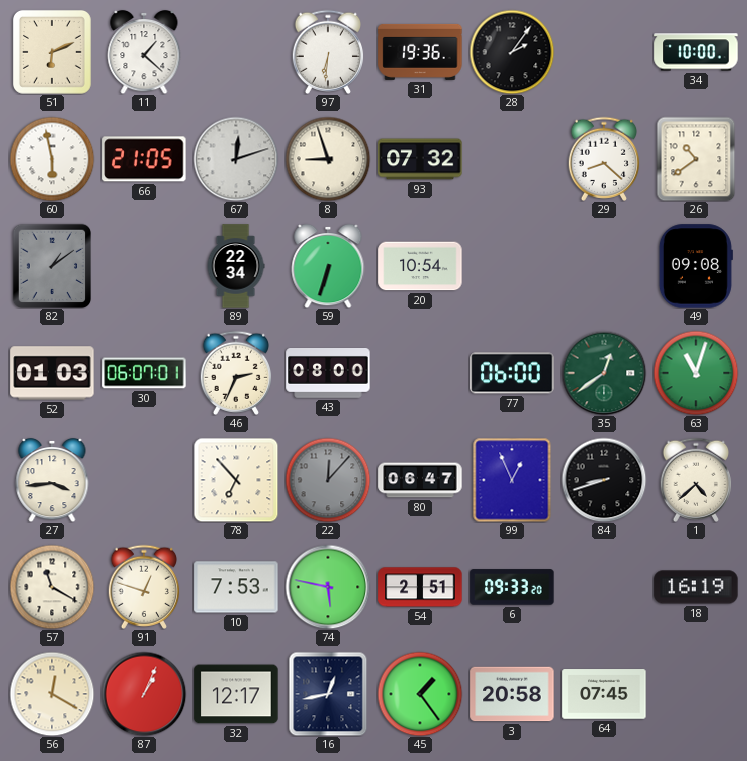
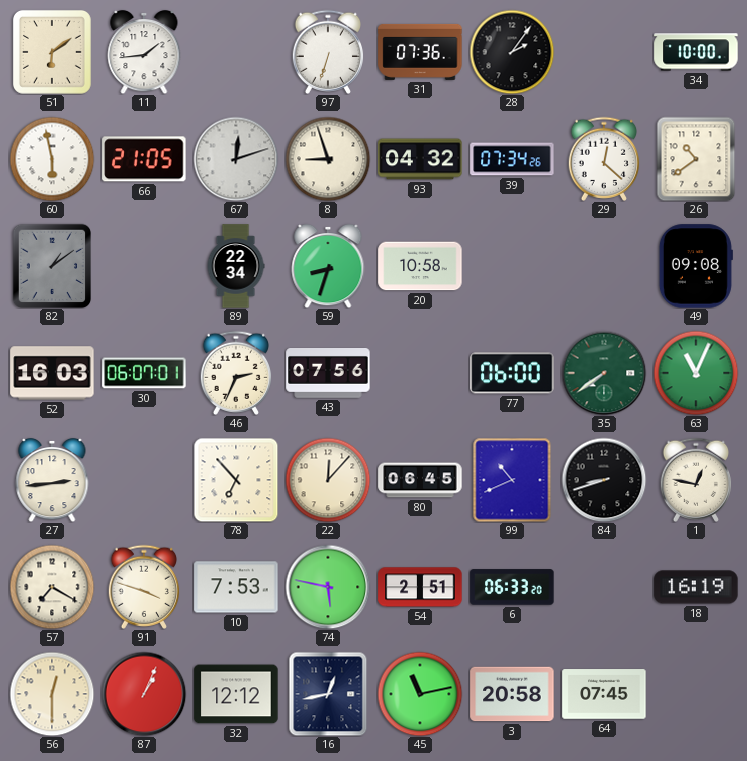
51: 6:11 -> 6:09
11: 1:22 -> 1:44
97: 6:31 -> 6:33
31: 19:36 -> 07:36
93: 07:32 -> 04:32
39: none -> 07:34
29: 8:22 -> 12:22
59: 6:33 -> 8:33
20: 10:54 -> 10:58
52: 01:03 -> 16:03
43: 08:00 -> 07:56
35: 12:39 -> 7:39
63: 11:03 -> 11:04
27: 3:44 -> 2:44
22 dial: grey -> cream
80: 06:47 -> 06:45
99: 12:56 -> 10:41
1: 4:38 -> 12:47
57: 11:20 -> 7:20
91: 12:48 -> 3:48
6: 09:33 -> 06:33
56: 12:20 -> 12:30
32: 12:17 -> 12:12
45: 1:24 -> 11:13
